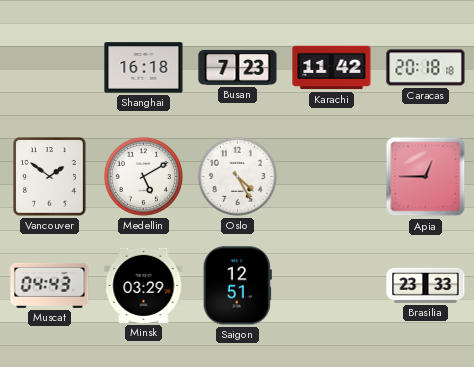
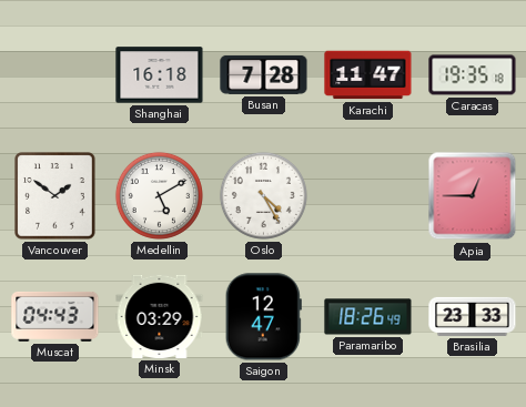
Busan: 7:23 -> 7:28
Karachi: 11:42 -> 11:47
Caracas: 20:18 -> 19:35
Saigon: 12:51 -> 12:47
Paramaribo: none -> 18:26
